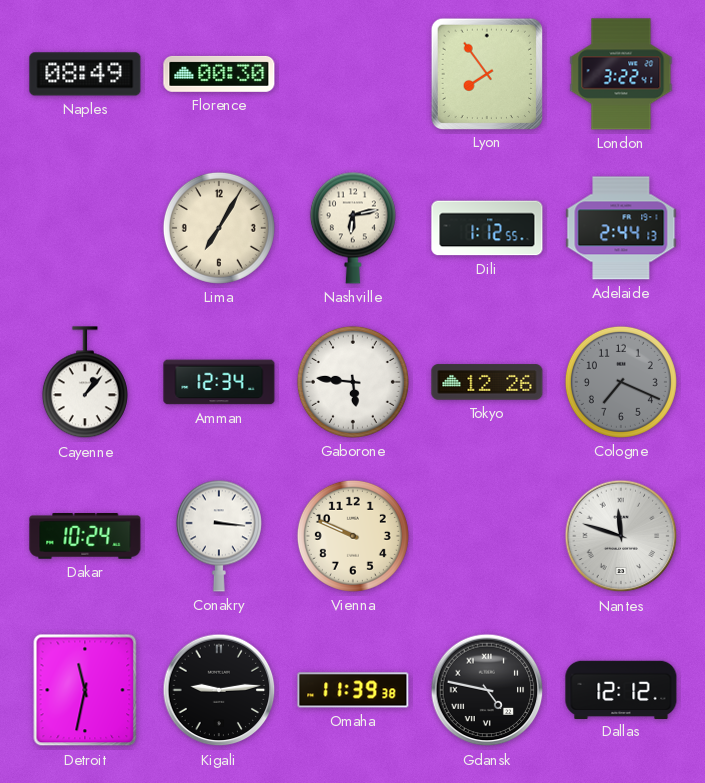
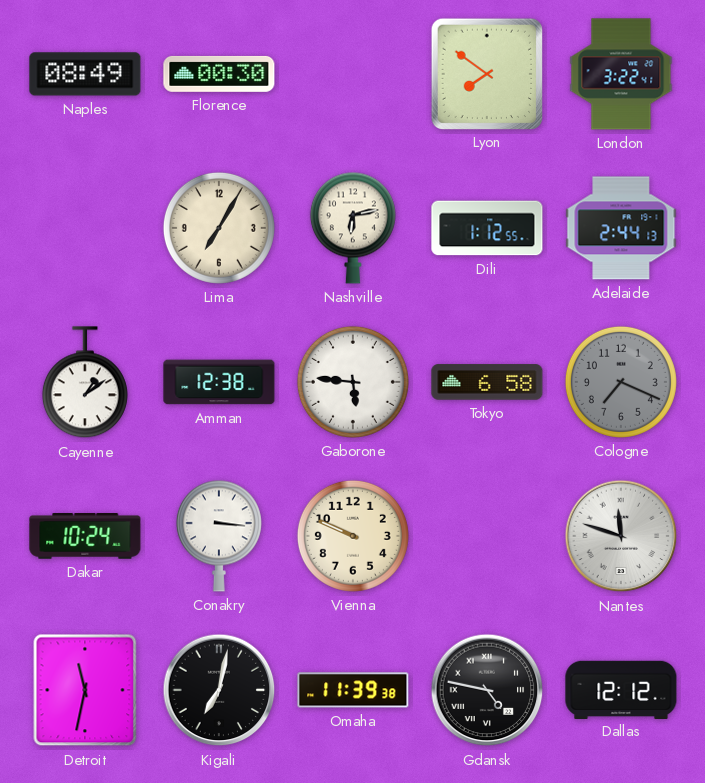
Lyon: 7:54 -> 7:51
Cayenne: 1:07 -> 1:09
Amman: 12:34 -> 12:38
Tokyo: 12:26 -> 6:58
Kigali: 9:14 -> 7:02
